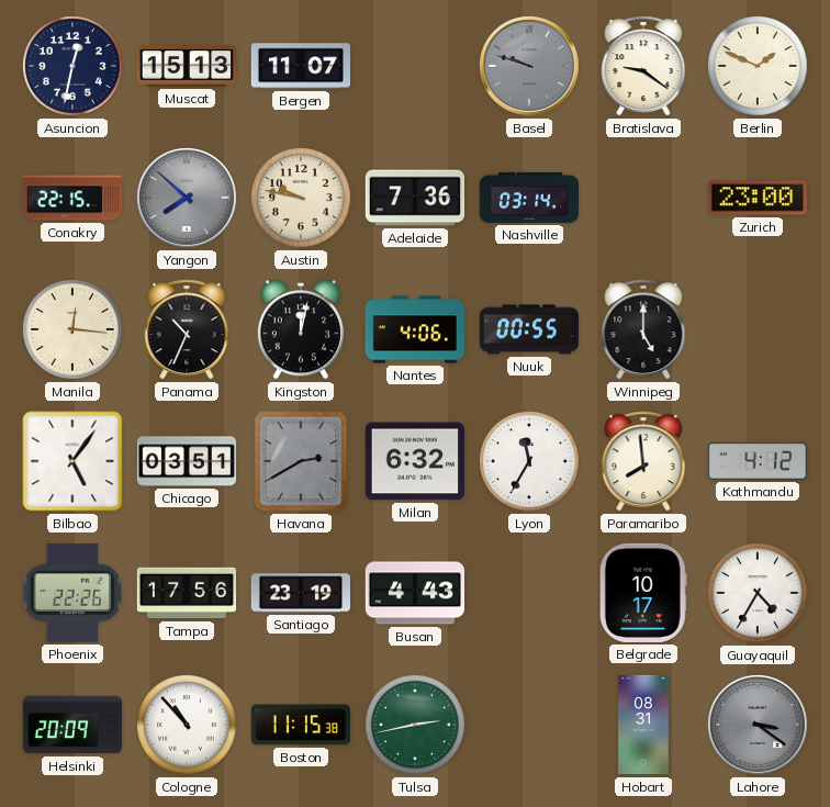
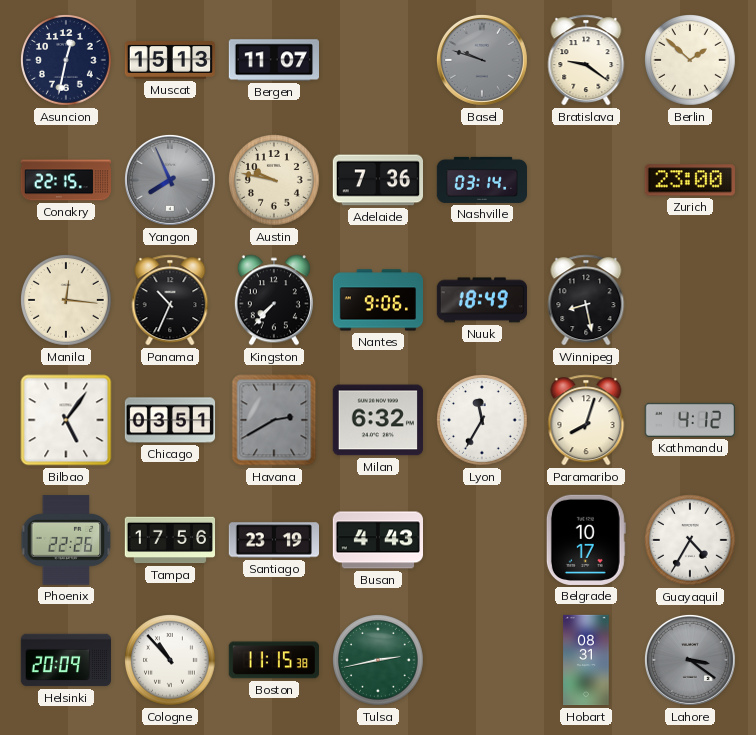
Berlin: 1:49 -> 1:52
Yangon: 7:52 -> 7:56
Kingston: 12:02 -> 7:37
Nantes: 4:06 -> 9:06
Nuuk: 00:55 -> 18:49
Winnipeg: 5:00 -> 8:28
Paramaribo: 7:59 -> 8:03
